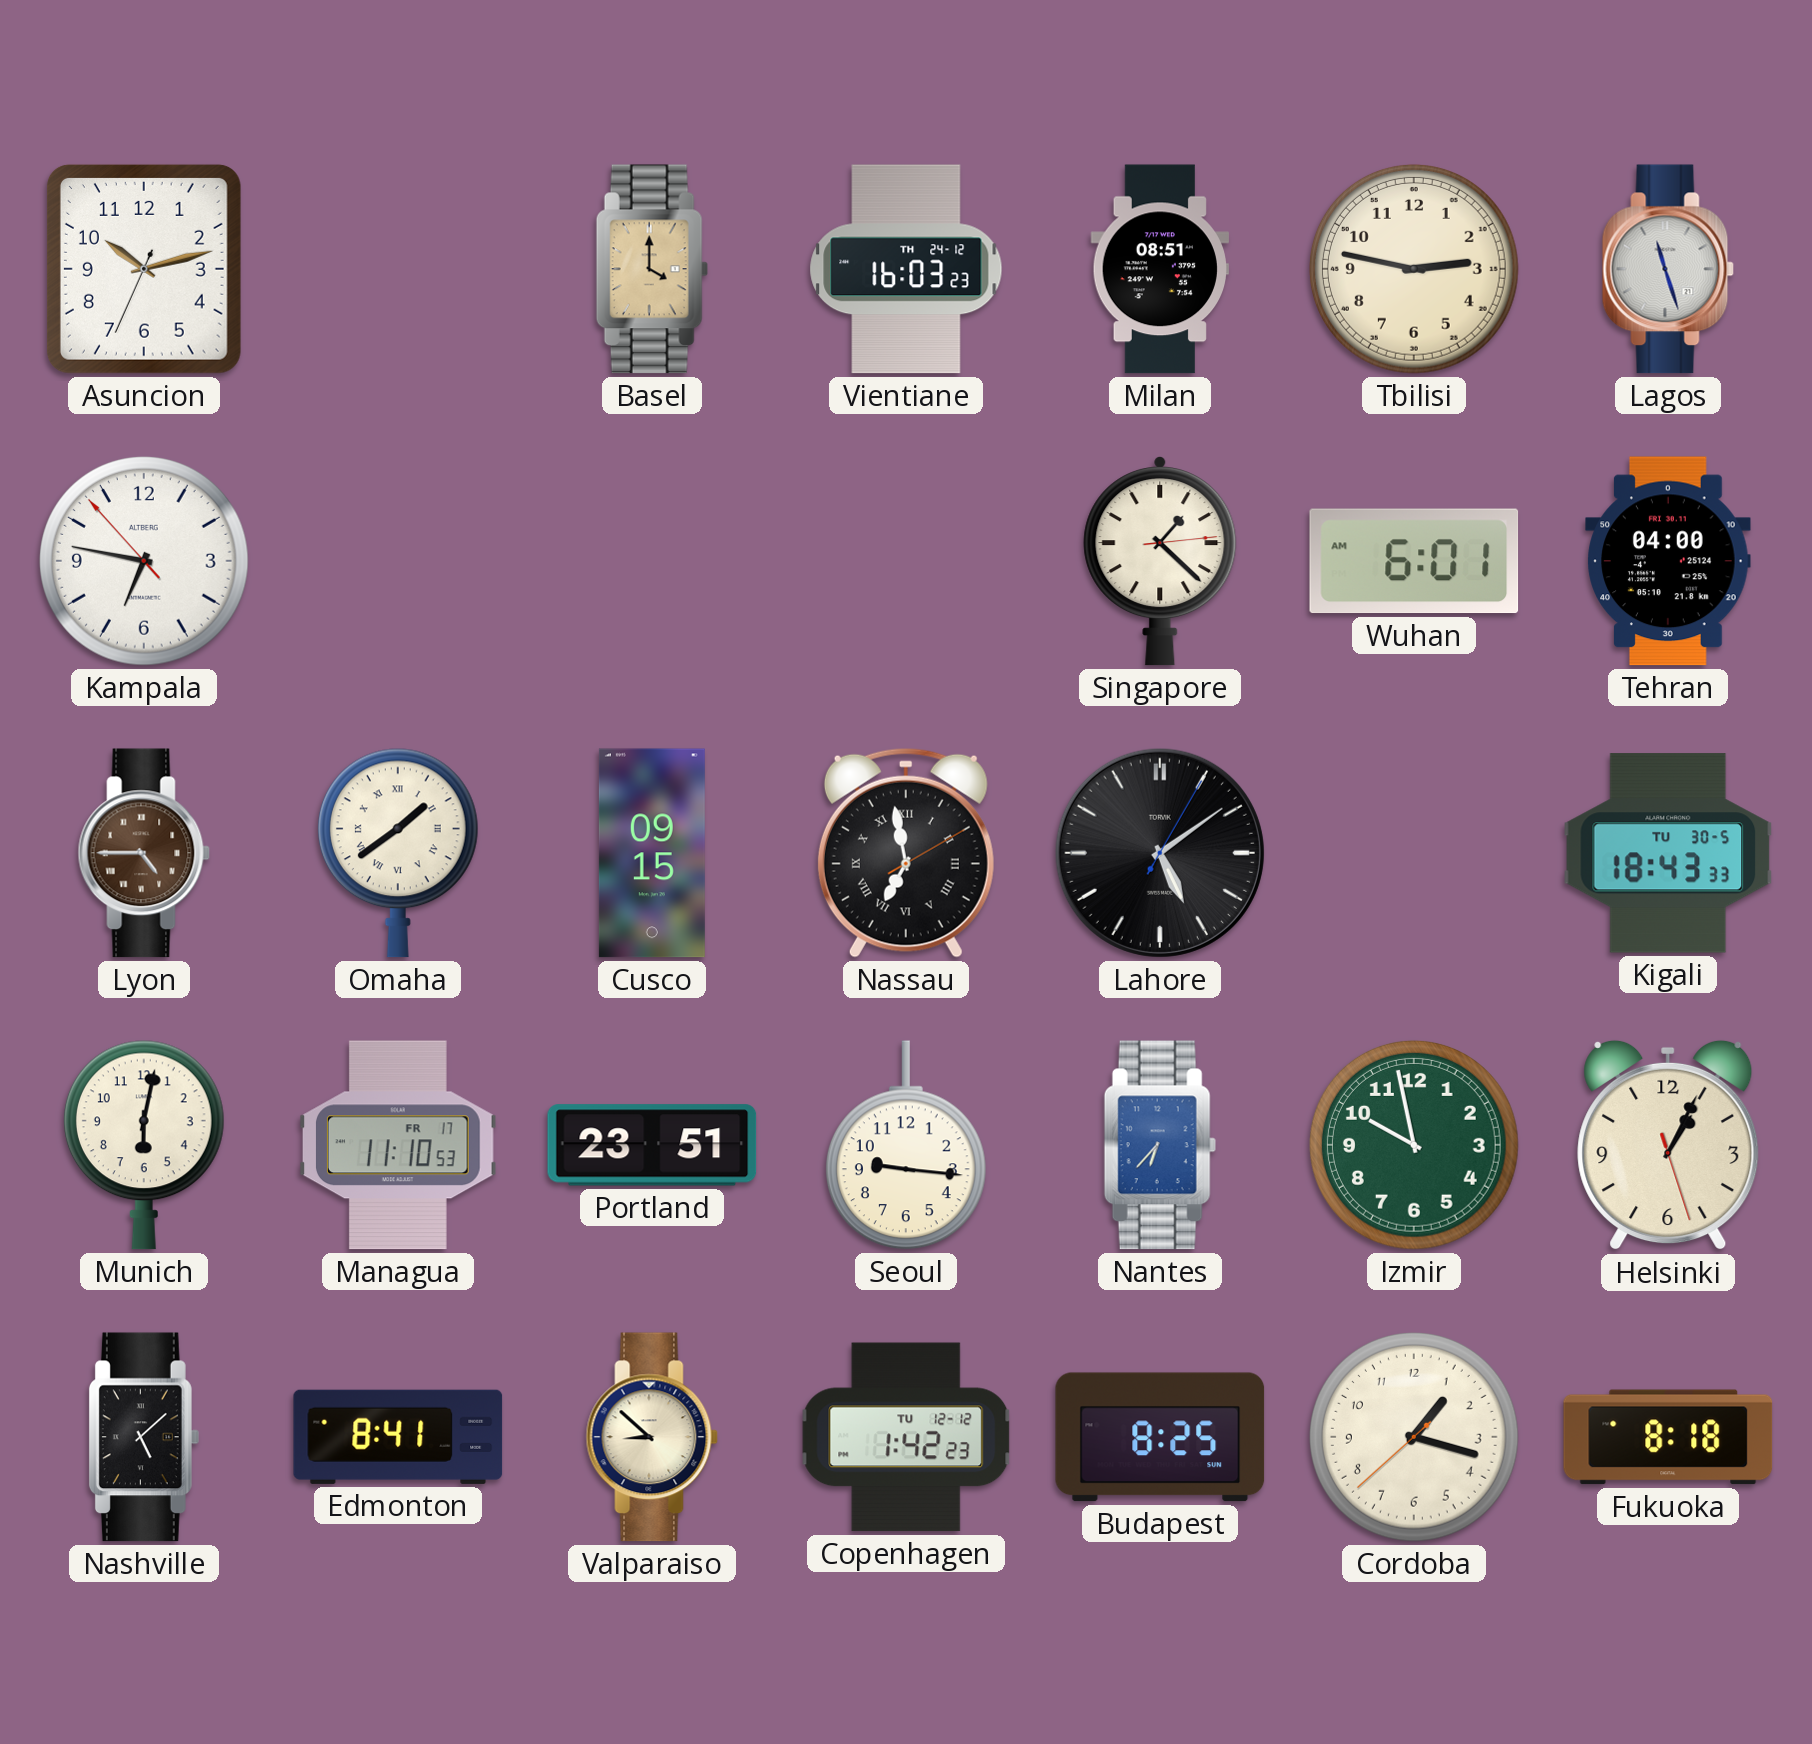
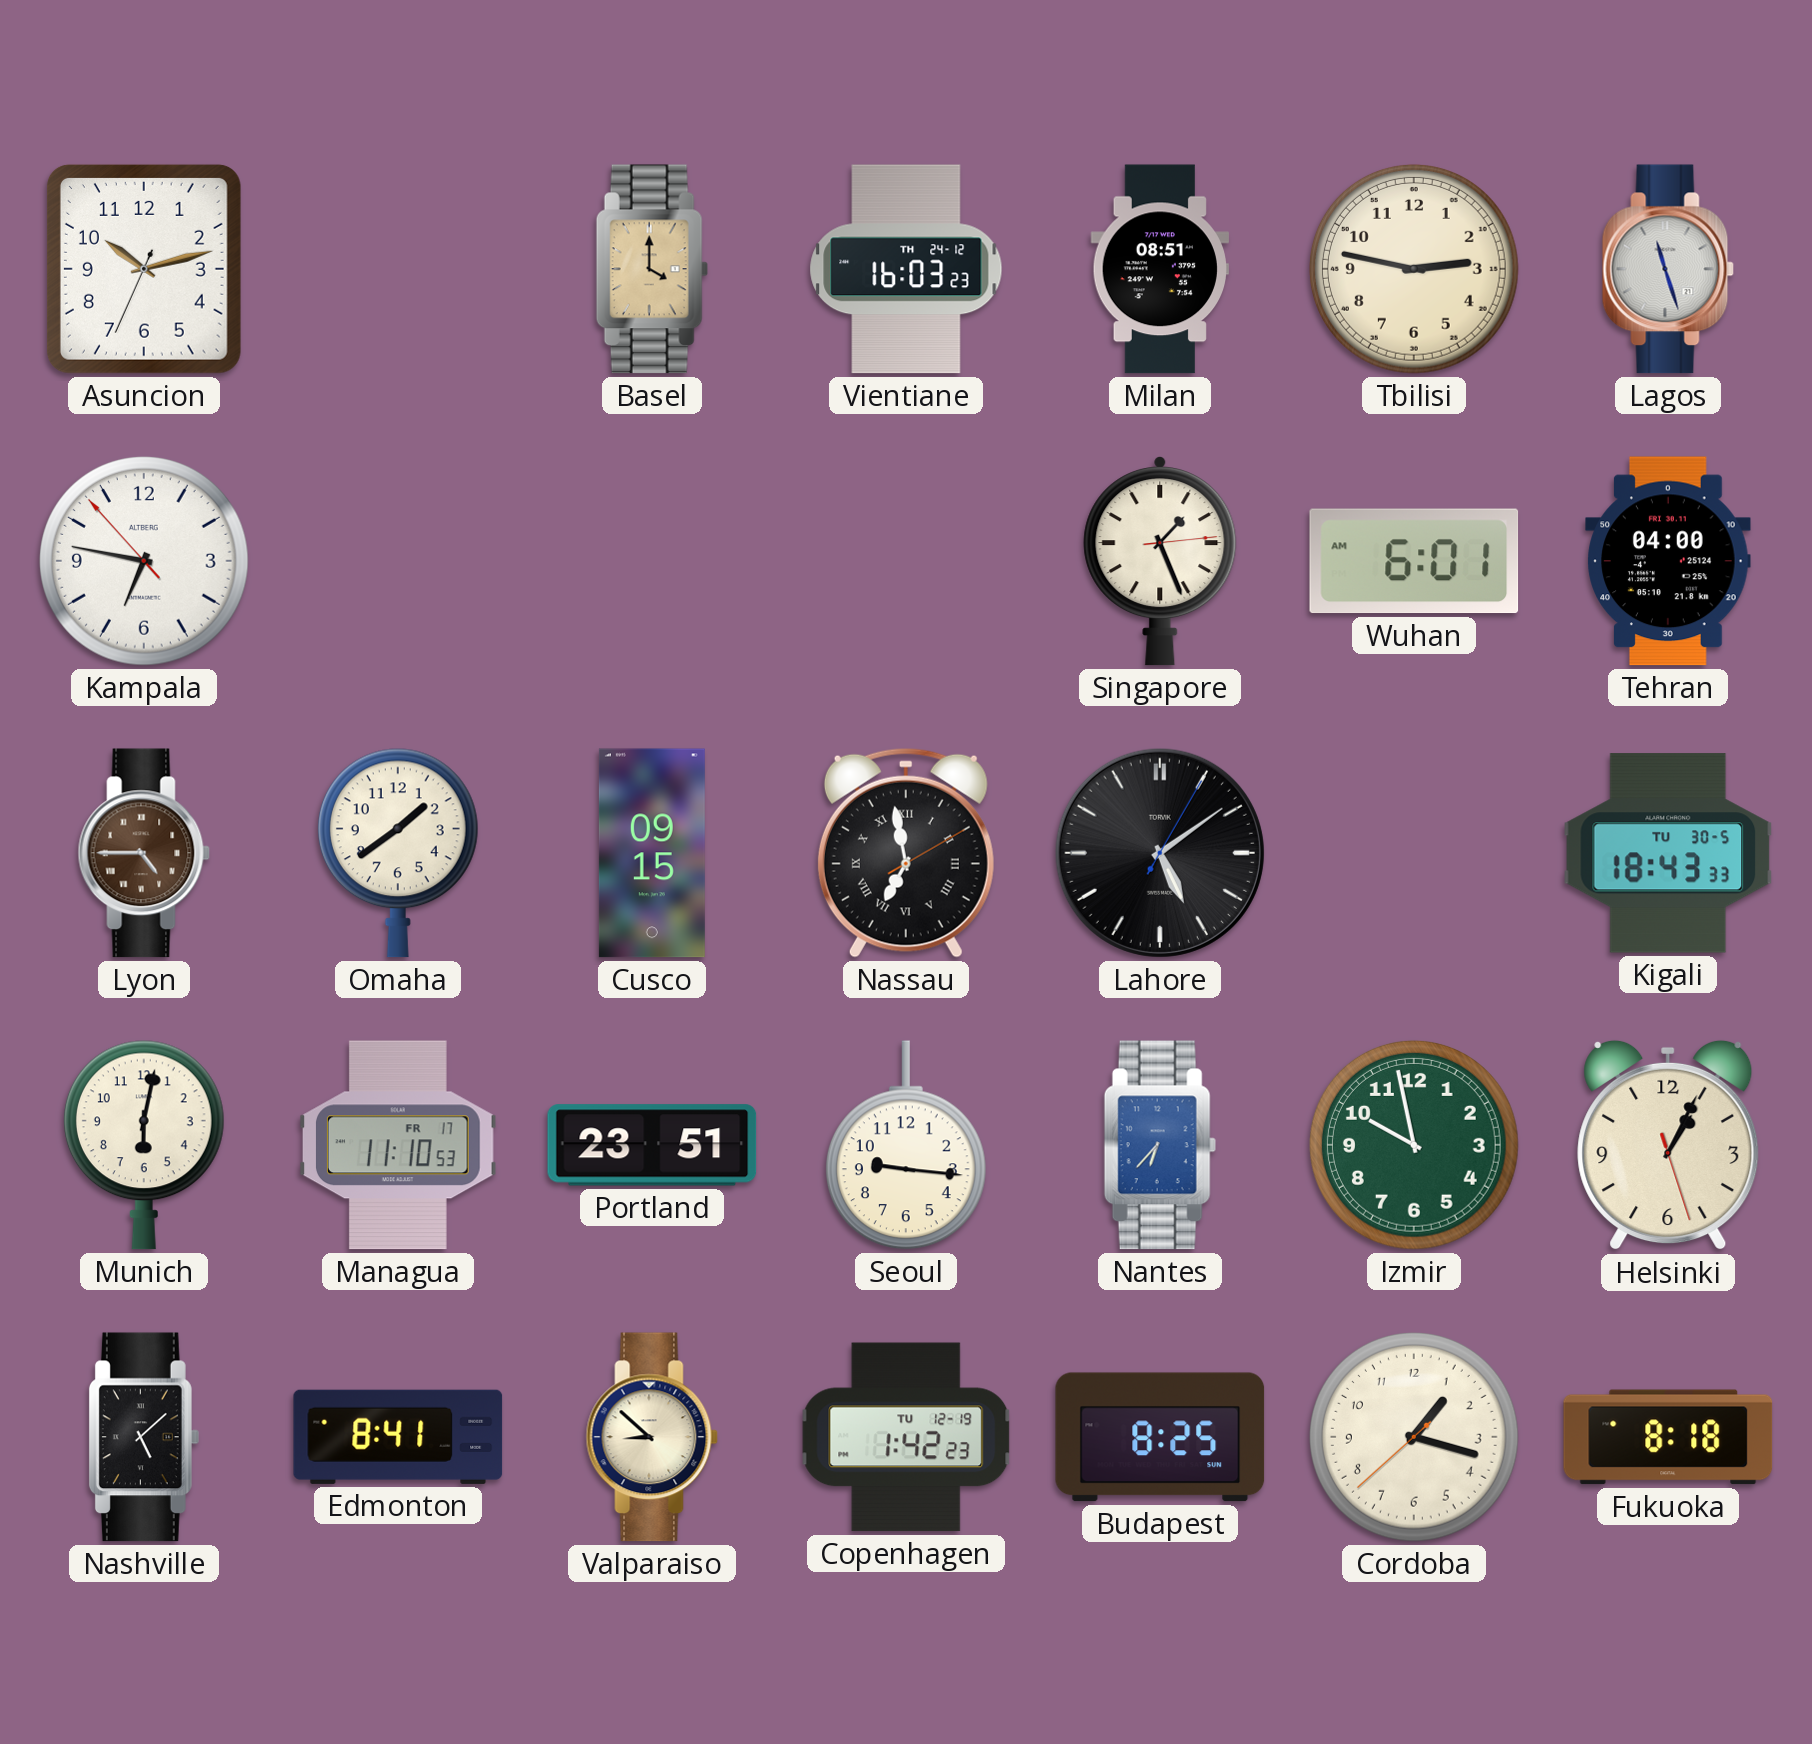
Singapore: 1:22 -> 1:26
Omaha numerals: Roman -> Arabic
Copenhagen date: TU 12-12 -> TU 12-19
